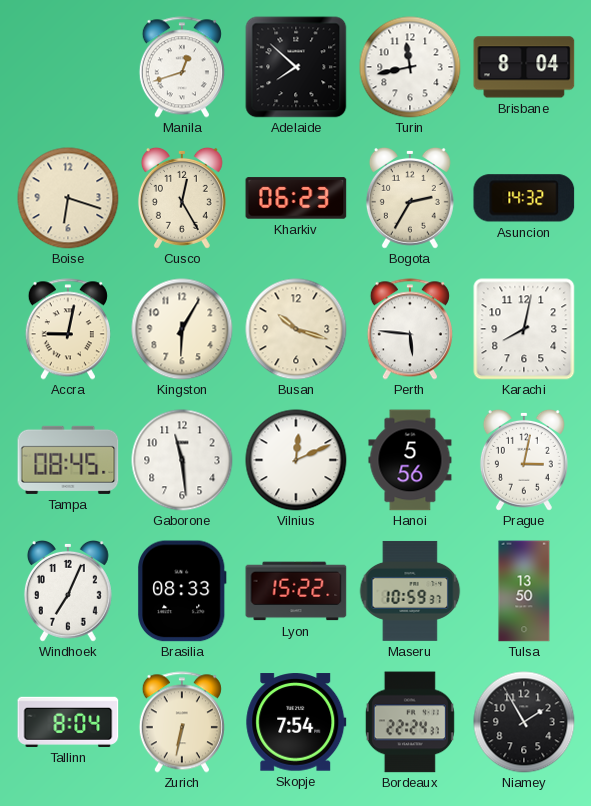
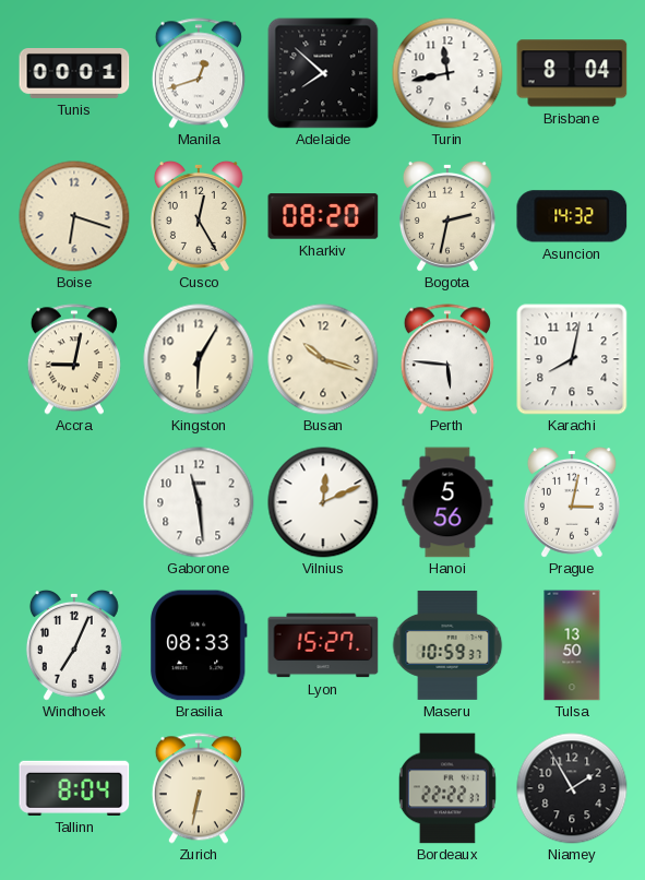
Tunis: none -> 00:01
Kharkiv: 06:23 -> 08:20
Bogota: 2:35 -> 2:32
Tampa: 08:45 -> none
Lyon: 15:22 -> 15:27
Skopje: 7:54 -> none
Bordeaux: 22:24 -> 22:22
